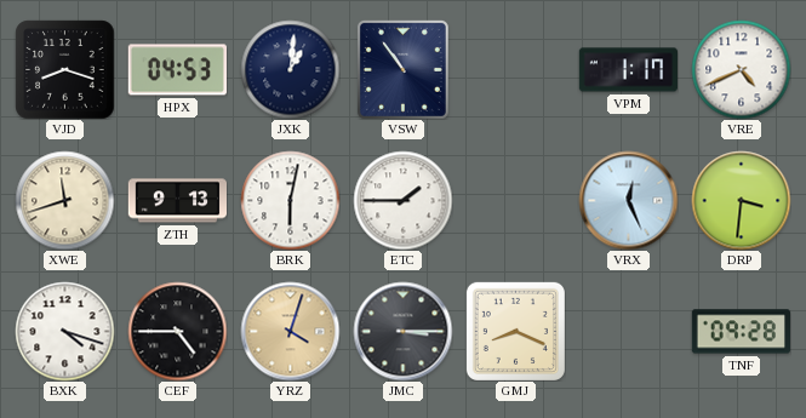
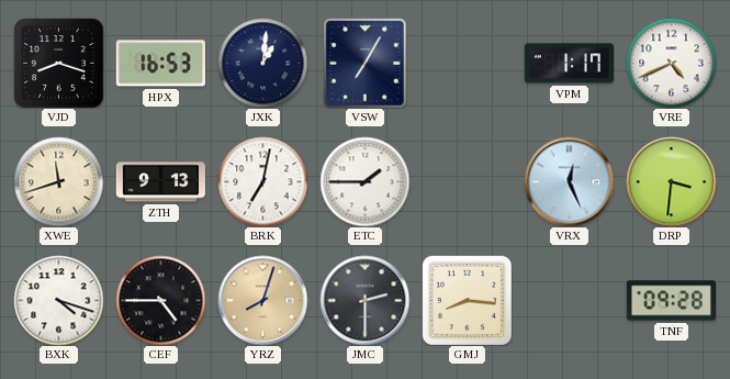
HPX: 04:53 -> 16:53
VSW: 10:54 -> 7:05
BRK: 6:02 -> 7:02
YRZ: 4:03 -> 8:03
JMC: 3:15 -> 2:30
GMJ: 8:19 -> 8:16
